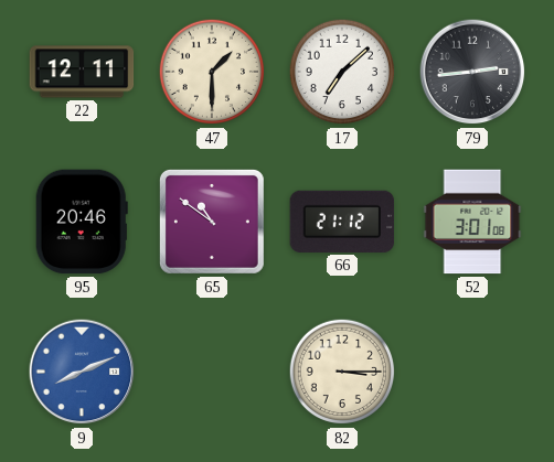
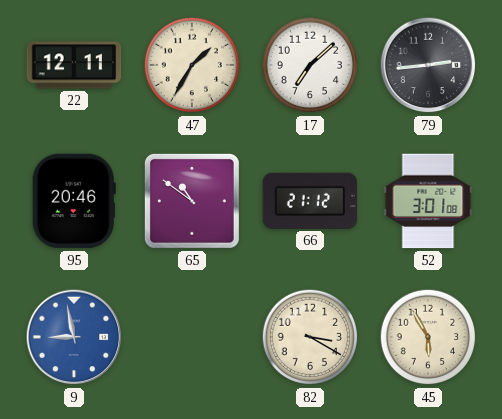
47: 1:30 -> 1:35
9: 8:11 -> 8:58
82: 3:15 -> 3:20
45: none -> 5:55
